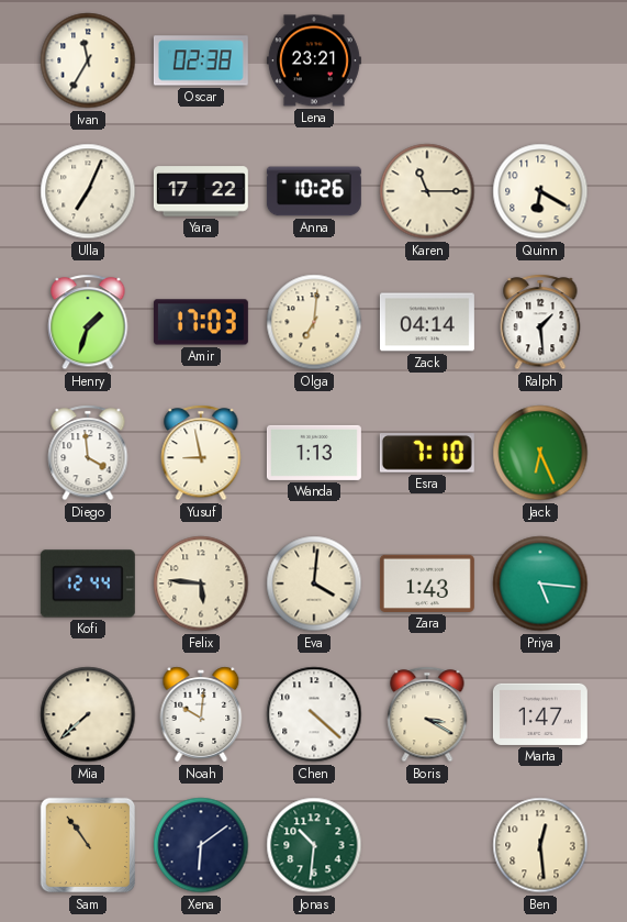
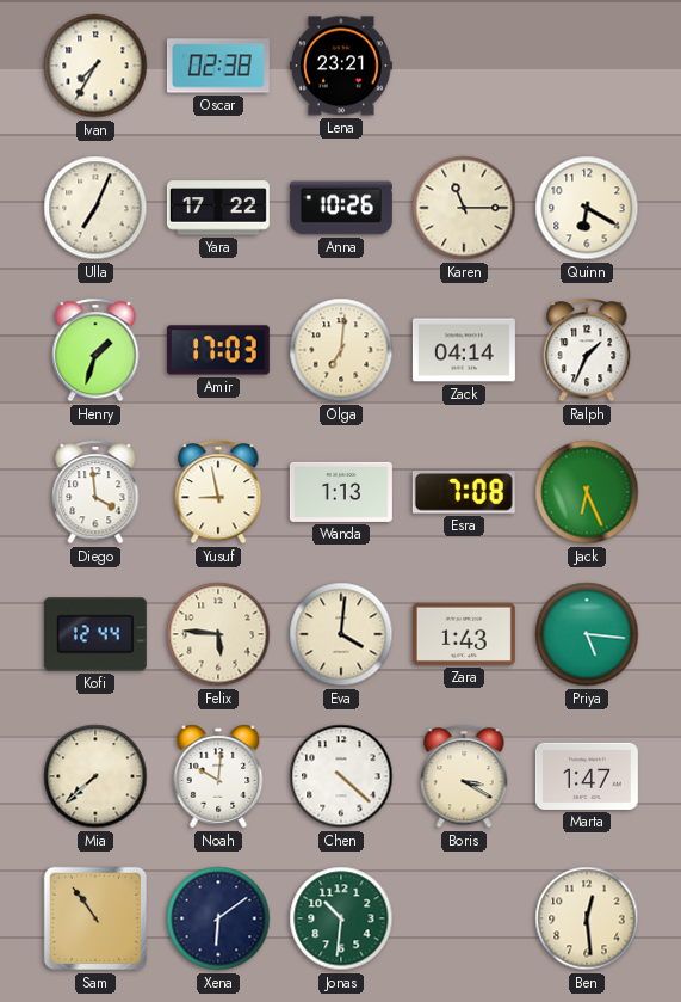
Ivan: 11:35 -> 7:35
Ralph: 1:29 -> 1:34
Esra: 7:10 -> 7:08
